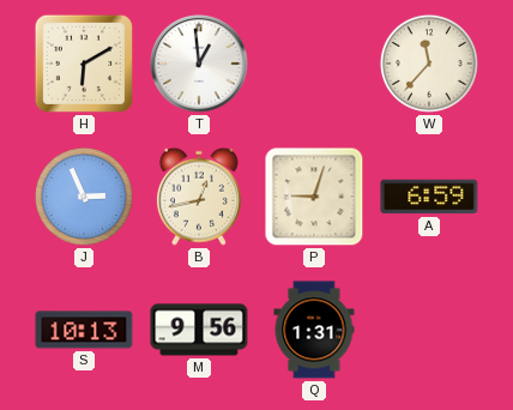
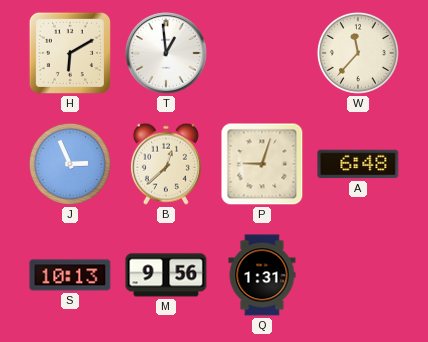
B: 12:43 -> 12:38
A: 6:59 -> 6:48
